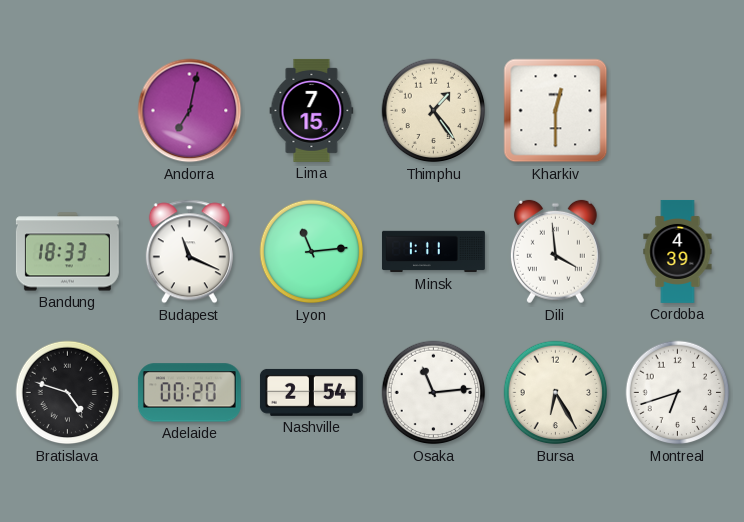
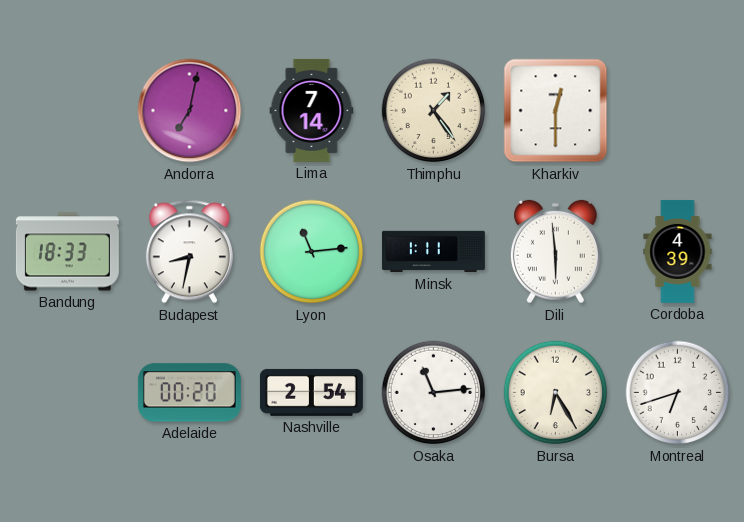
Lima: 7:15 -> 7:14
Budapest: 11:19 -> 8:32
Dili: 3:59 -> 5:59
Bratislava: 4:48 -> none
